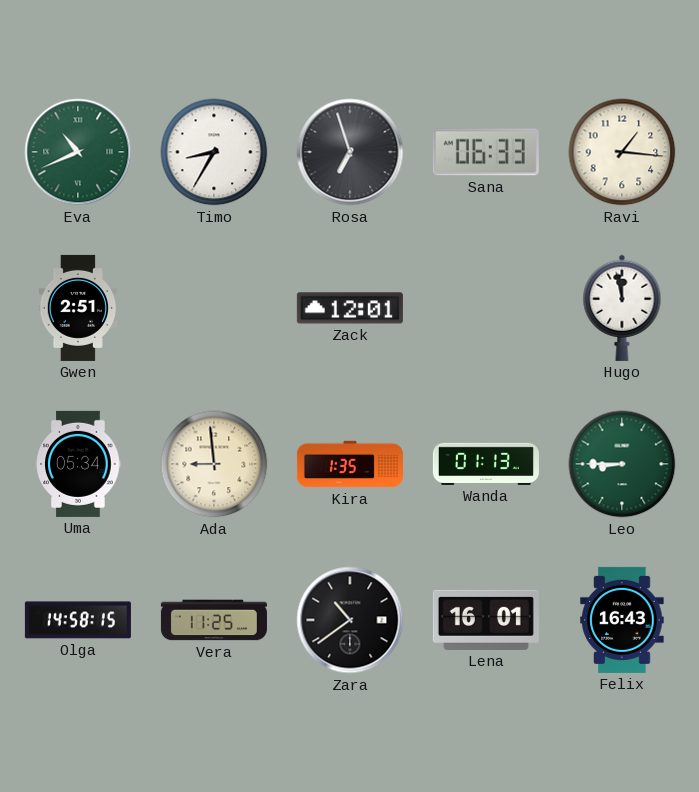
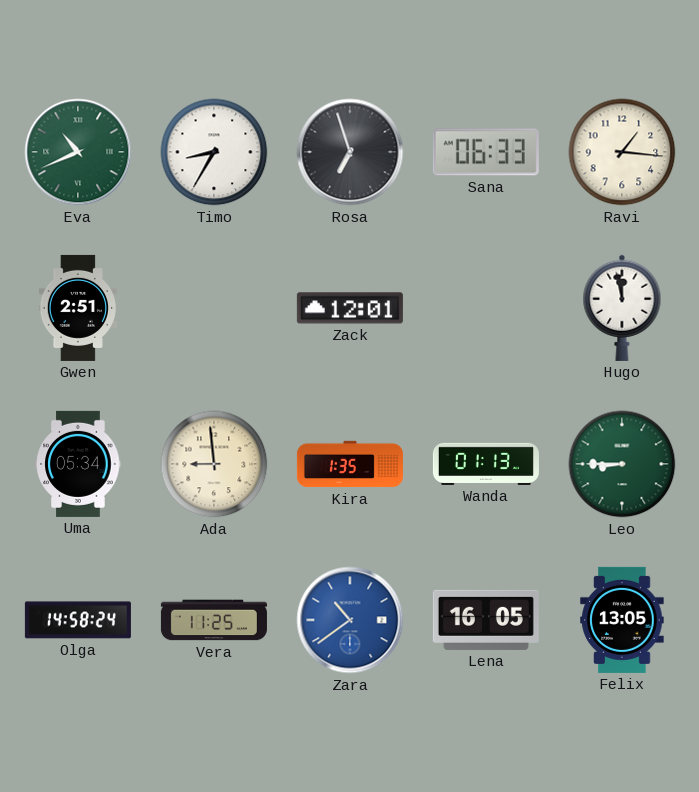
Olga: 14:58:15 -> 14:58:24
Zara dial: black -> blue
Lena: 16:01 -> 16:05
Felix: 16:43 -> 13:05
